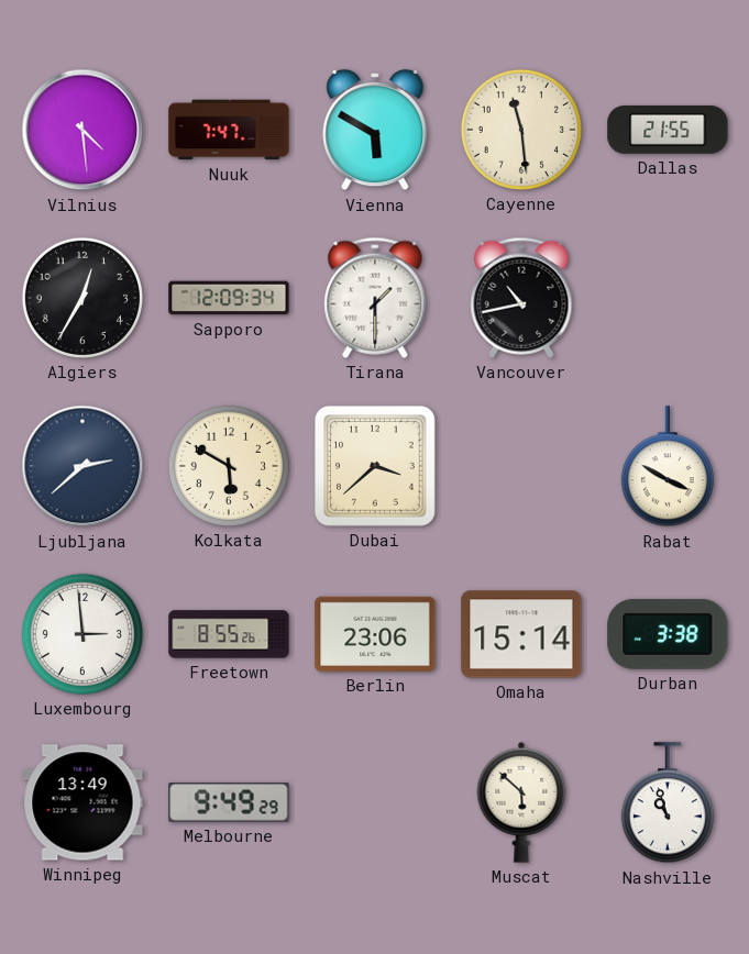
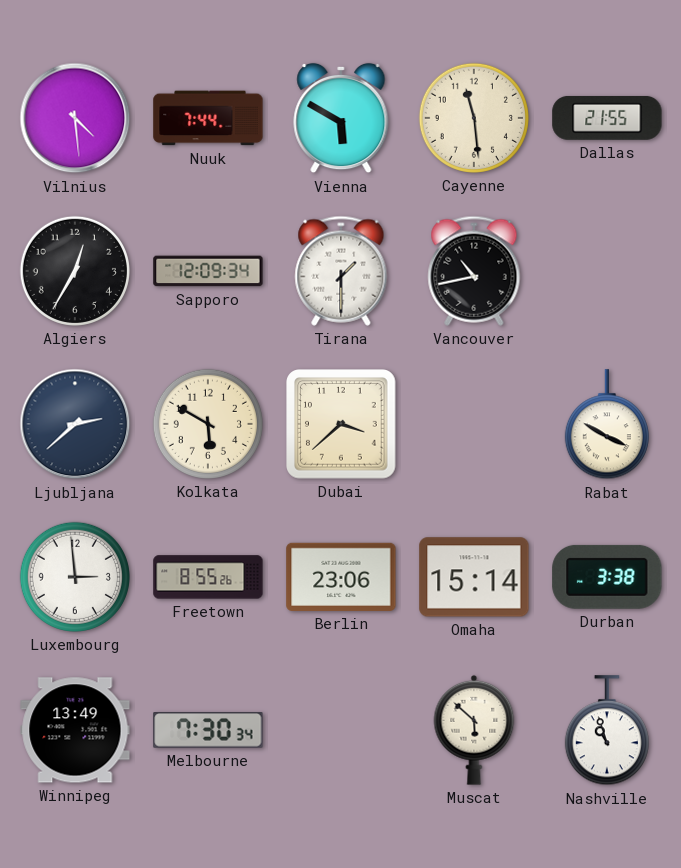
Nuuk: 7:47 -> 7:44
Melbourne: 9:49 -> 7:30
